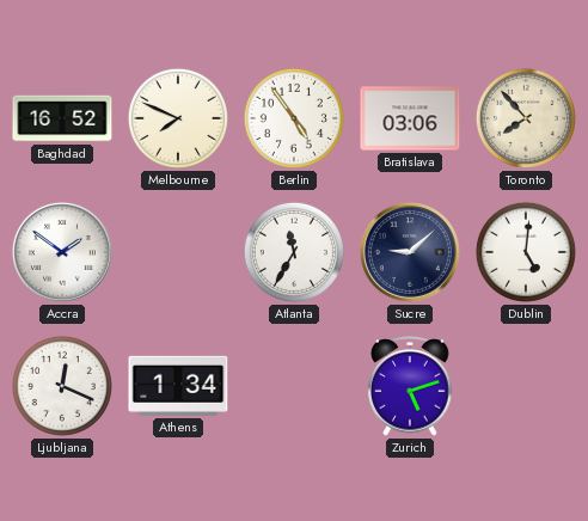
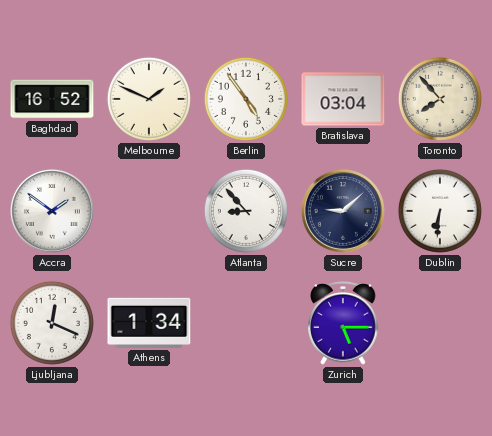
Melbourne: 7:49 -> 1:49
Bratislava: 03:06 -> 03:04
Atlanta: 11:35 -> 8:53
Dublin: 5:01 -> 6:31
Zurich: 5:12 -> 5:15
